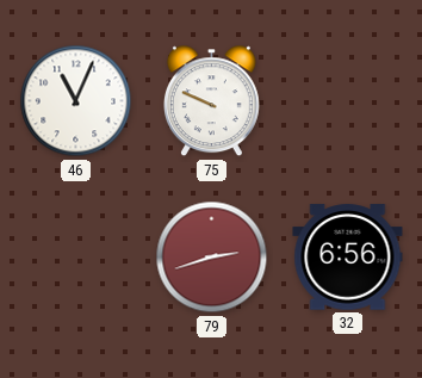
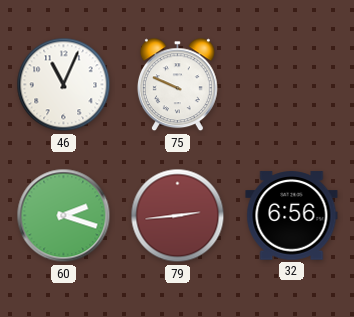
60: none -> 2:18
79: 2:42 -> 2:44
